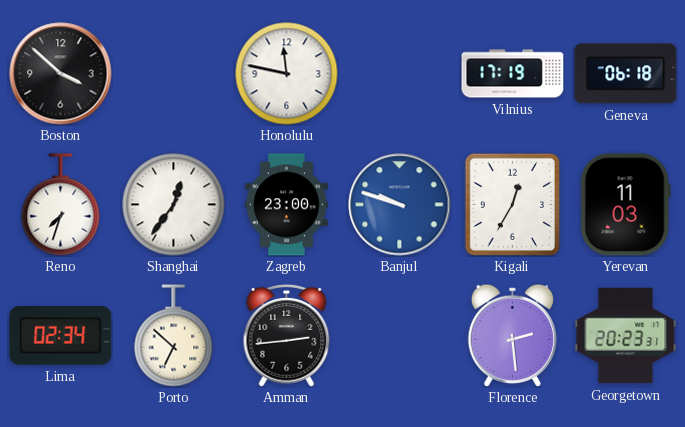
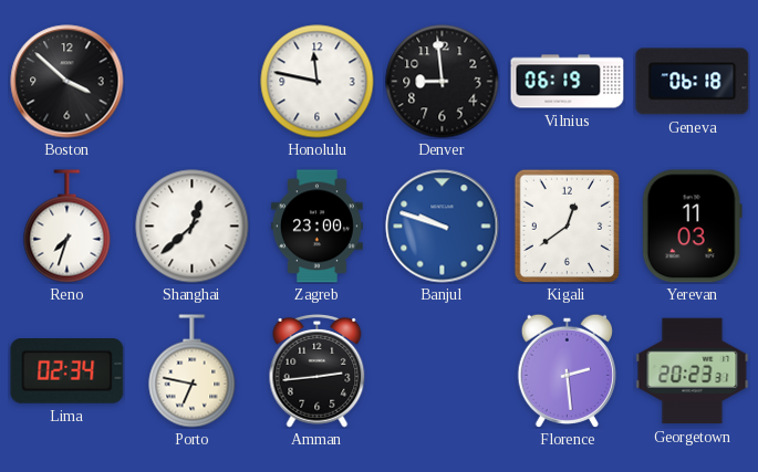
Denver: none -> 8:59
Vilnius: 17:19 -> 06:19
Shanghai: 12:36 -> 12:38
Kigali: 12:35 -> 12:39
Porto: 6:52 -> 6:47
